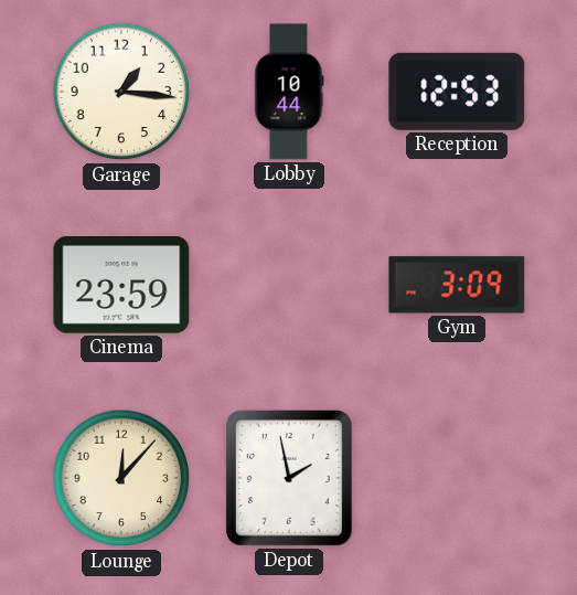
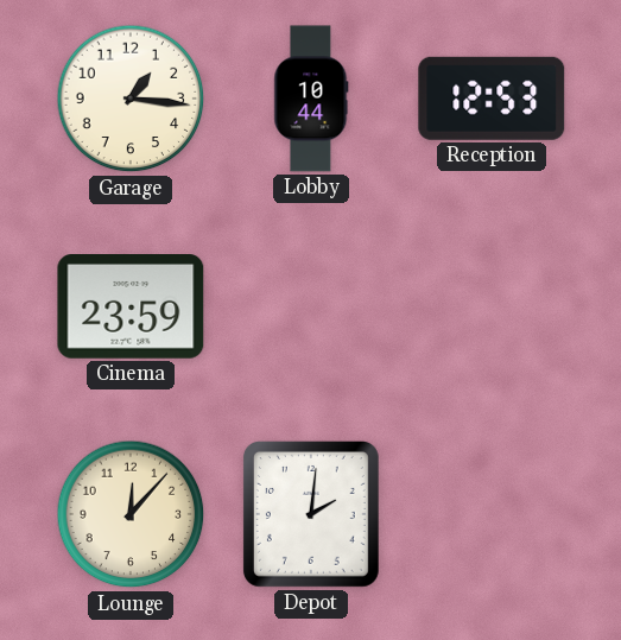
Gym: 3:09 -> none
Depot: 1:58 -> 2:01
